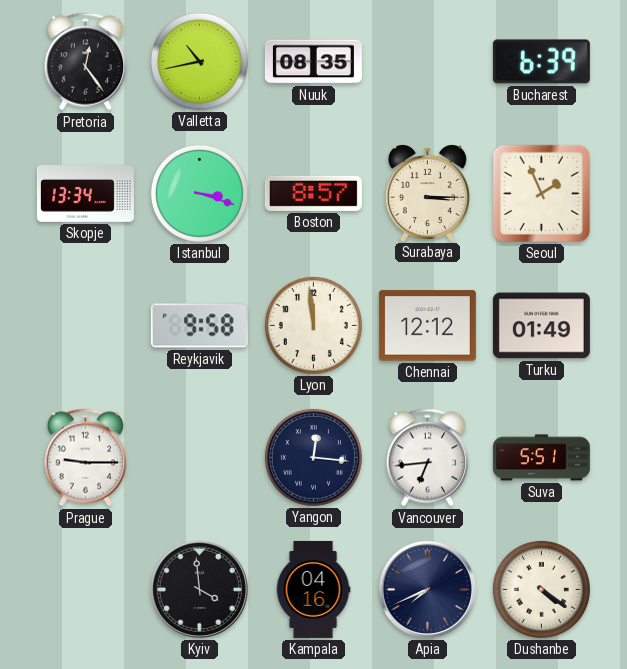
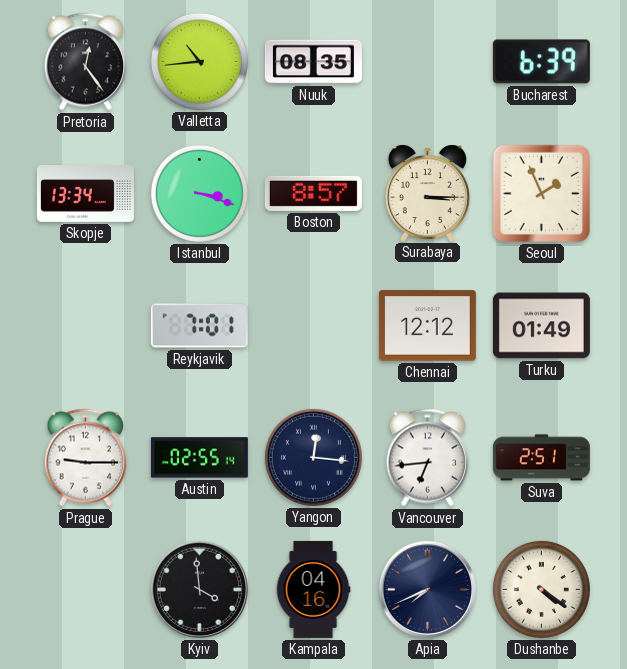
Valletta: 10:43 -> 10:44
Reykjavik: 9:58 -> 7:01
Lyon: 11:59 -> none
Austin: none -> 02:55
Suva: 5:51 -> 2:51
